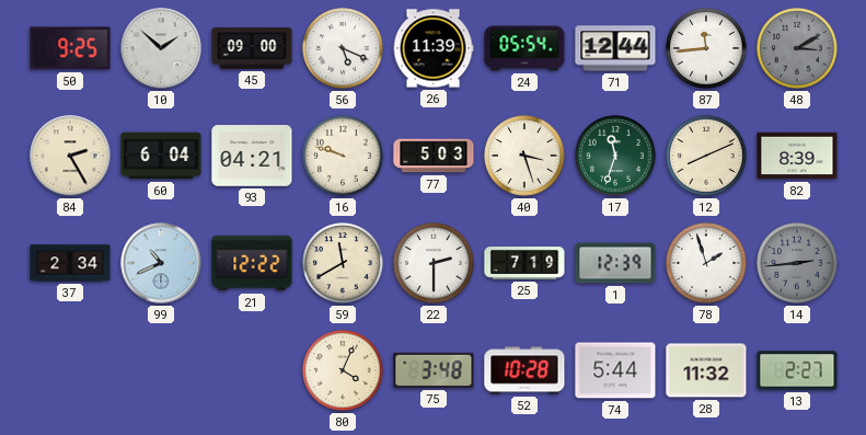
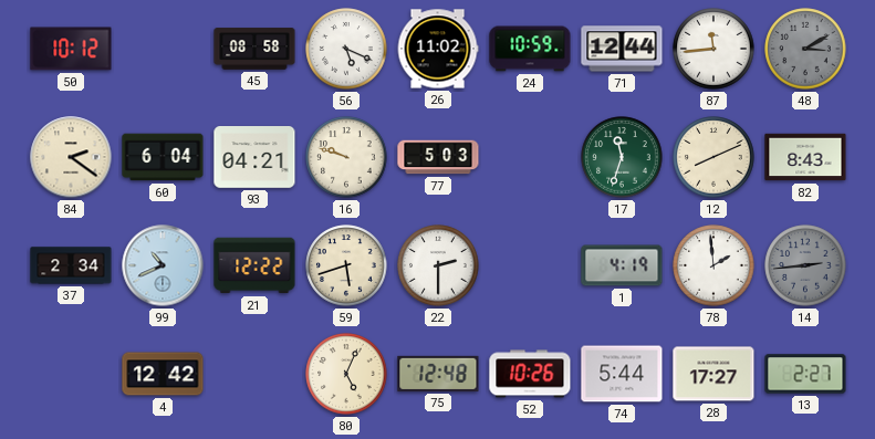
50: 9:25 -> 10:12
10: 1:52 -> none
45: 09:00 -> 08:58
26: 11:39 -> 11:02
24: 05:54 -> 10:59
84: 2:25 -> 2:21
40: 3:27 -> none
82: 8:39 -> 8:43
59: 11:40 -> 5:42
25: 7:19 -> none
1: 12:39 -> 4:19
78: 1:57 -> 1:59
4: none -> 12:42
80: 4:04 -> 5:04
75: 3:48 -> 12:48
52: 10:28 -> 10:26
28: 11:32 -> 17:27
